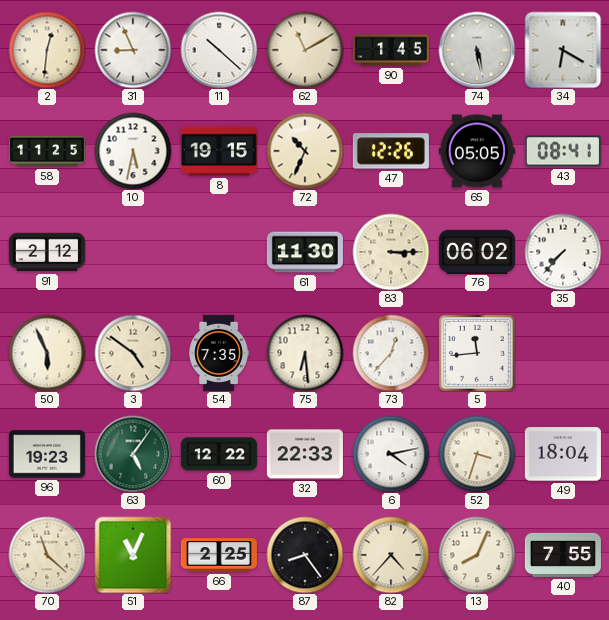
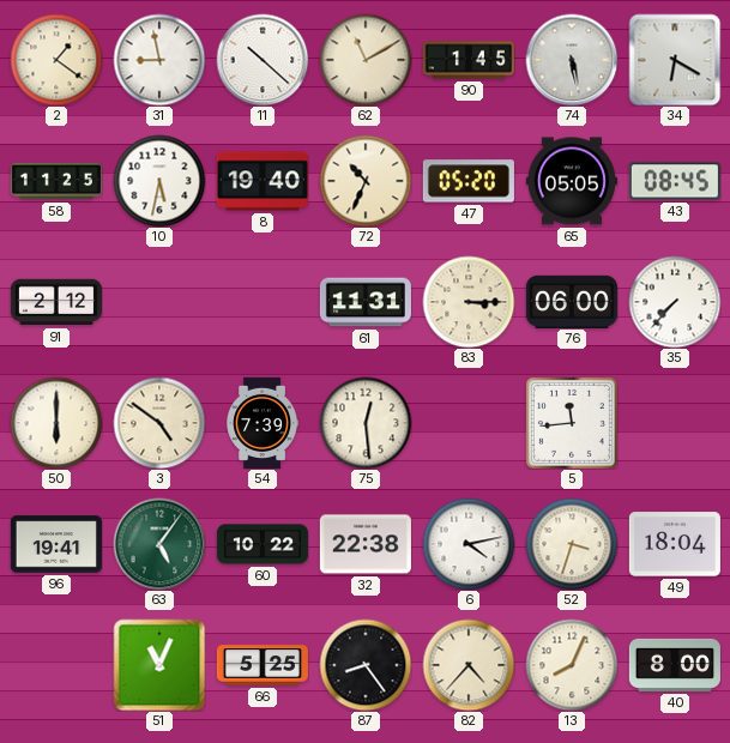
2: 12:31 -> 1:21
31: 8:56 -> 8:58
8: 19:15 -> 19:40
47: 12:26 -> 05:20
43: 08:41 -> 08:45
61: 11:30 -> 11:31
76: 06:02 -> 06:00
50: 5:56 -> 6:00
54: 7:35 -> 7:39
75: 6:29 -> 12:29
73: 12:37 -> none
96: 19:23 -> 19:41
60: 12:22 -> 10:22
32: 22:33 -> 22:38
70: 11:22 -> none
66: 2:25 -> 5:25
40: 7:55 -> 8:00
